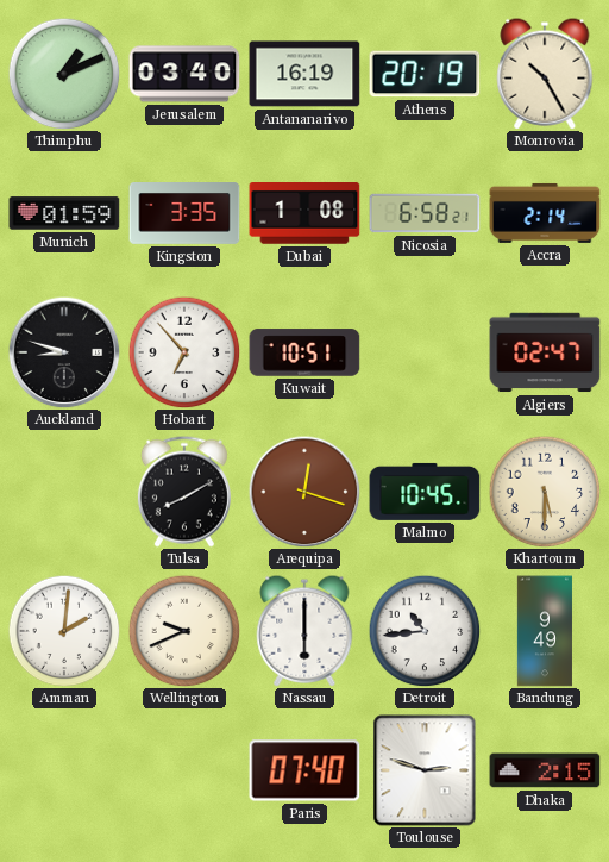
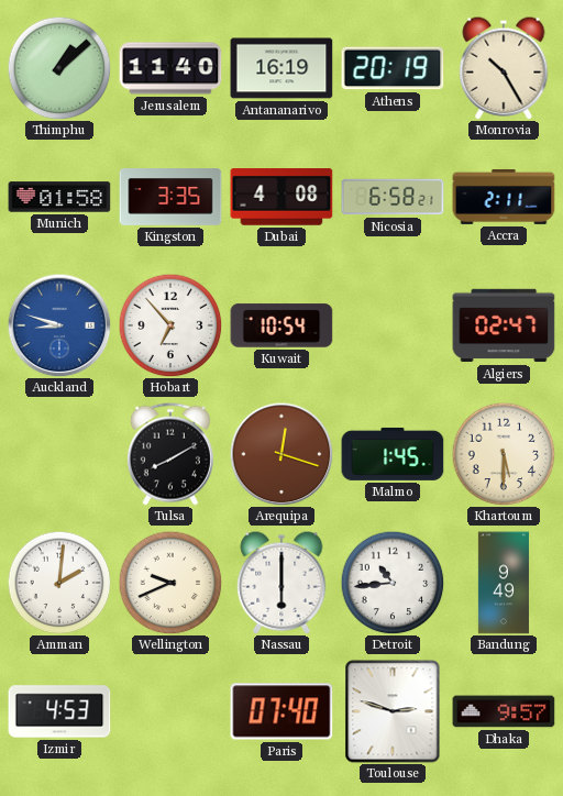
Thimphu: 1:11 -> 1:08
Jerusalem: 03:40 -> 11:40
Munich: 01:59 -> 01:58
Dubai: 1:08 -> 4:08
Accra: 2:14 -> 2:11
Auckland dial: black -> blue
Kuwait: 10:51 -> 10:54
Malmo: 10:45 -> 1:45
Izmir: none -> 4:53
Dhaka: 2:15 -> 9:57
